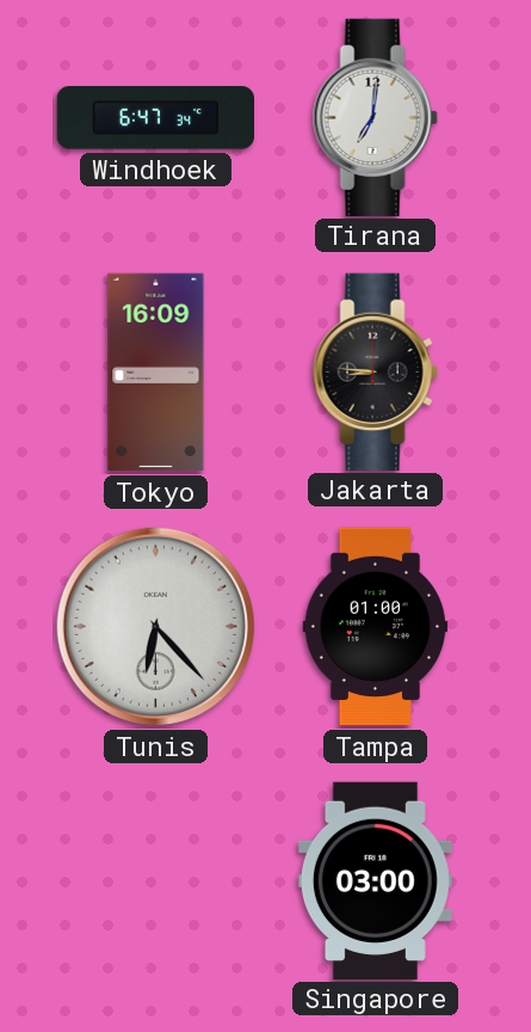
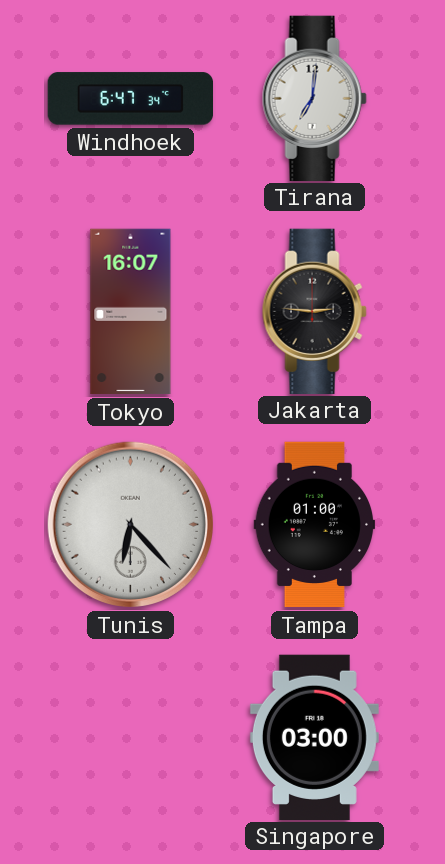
Tokyo: 16:09 -> 16:07
Jakarta: 8:46 -> 2:46
